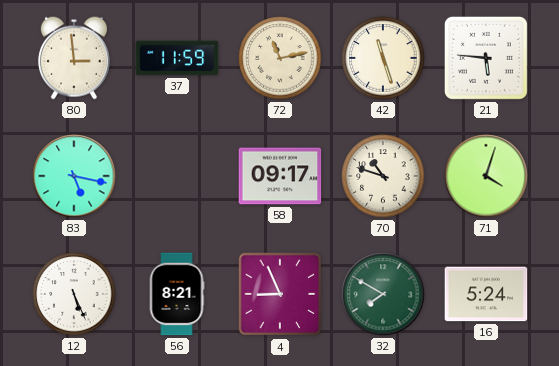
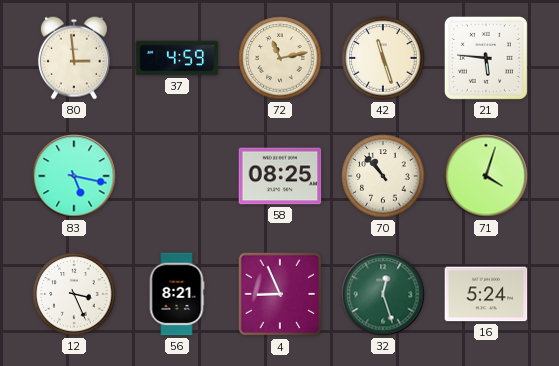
37: 11:59 -> 4:59
58: 09:17 -> 08:25
70: 10:48 -> 10:53
12: 5:26 -> 3:26
32: 7:50 -> 12:27
